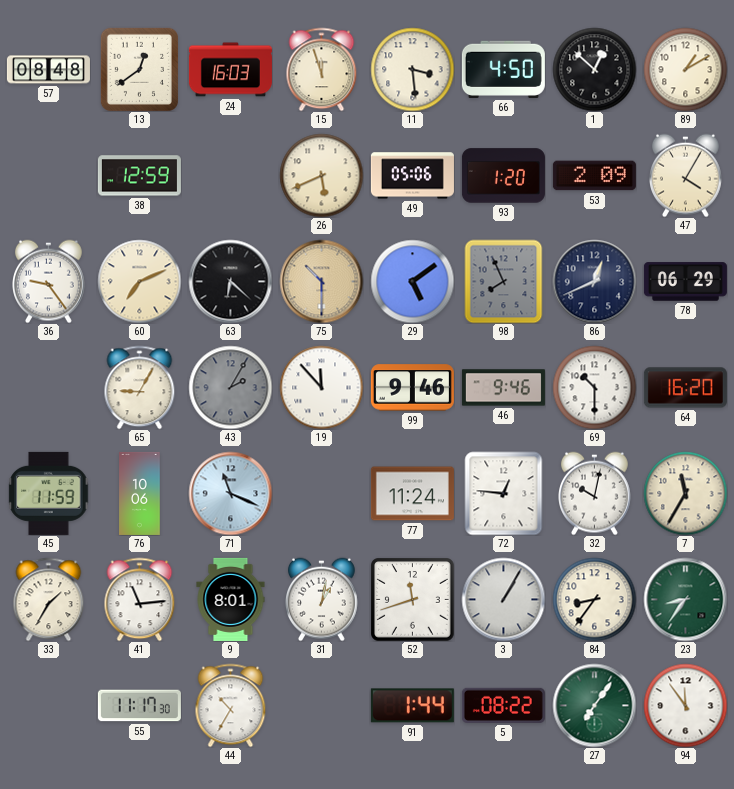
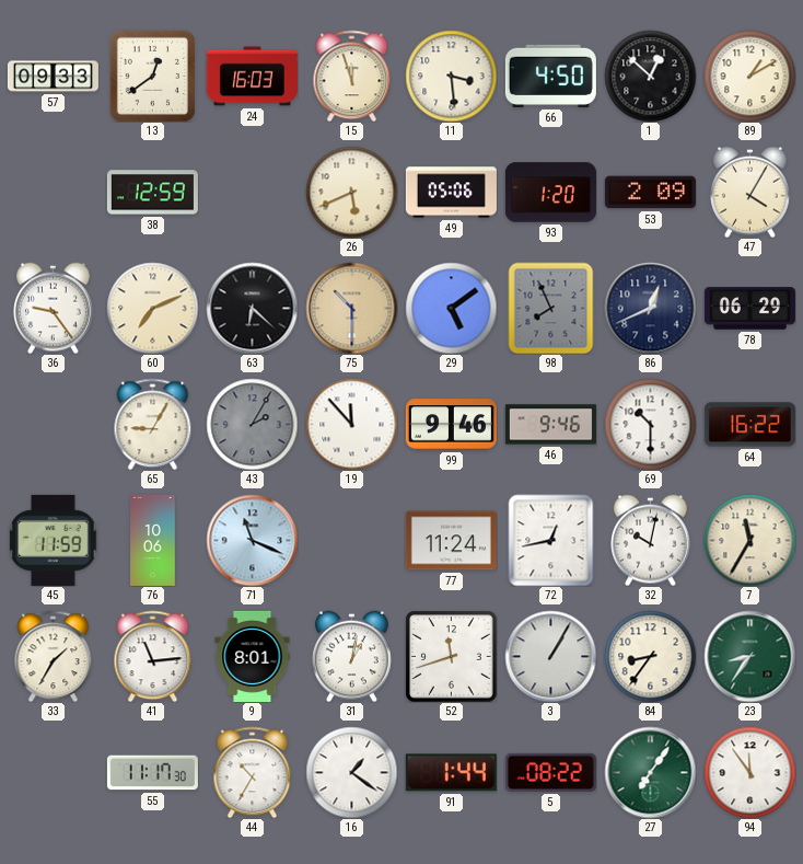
57: 08:48 -> 09:33
64: 16:20 -> 16:22
72: 12:46 -> 12:43
16: none -> 1:21
